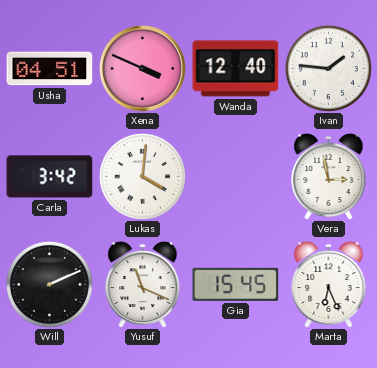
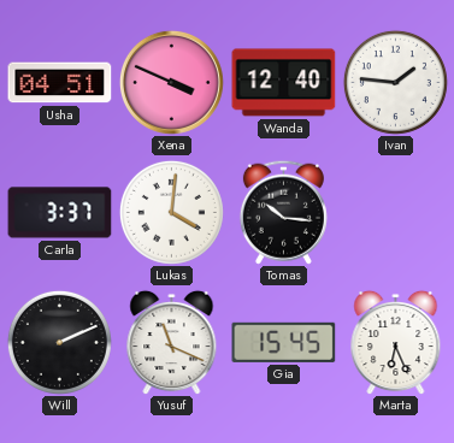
Carla: 3:42 -> 3:37
Tomas: none -> 10:16
Vera: 2:58 -> none
